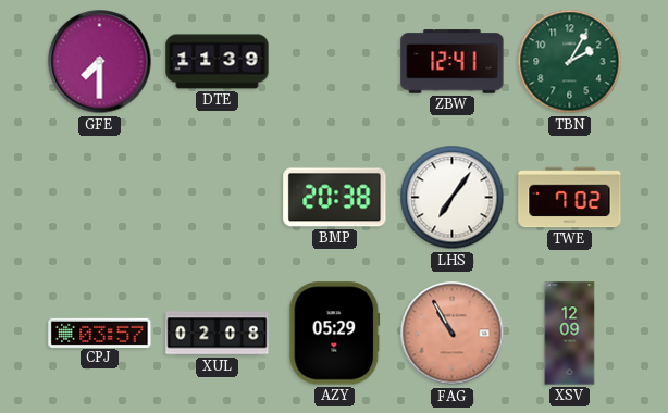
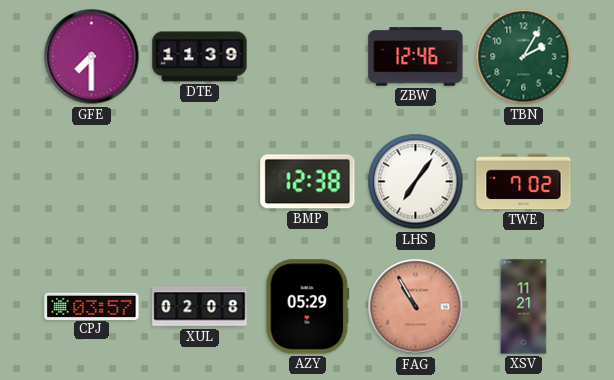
ZBW: 12:41 -> 12:46
BMP: 20:38 -> 12:38
XSV: 12:09 -> 11:21
